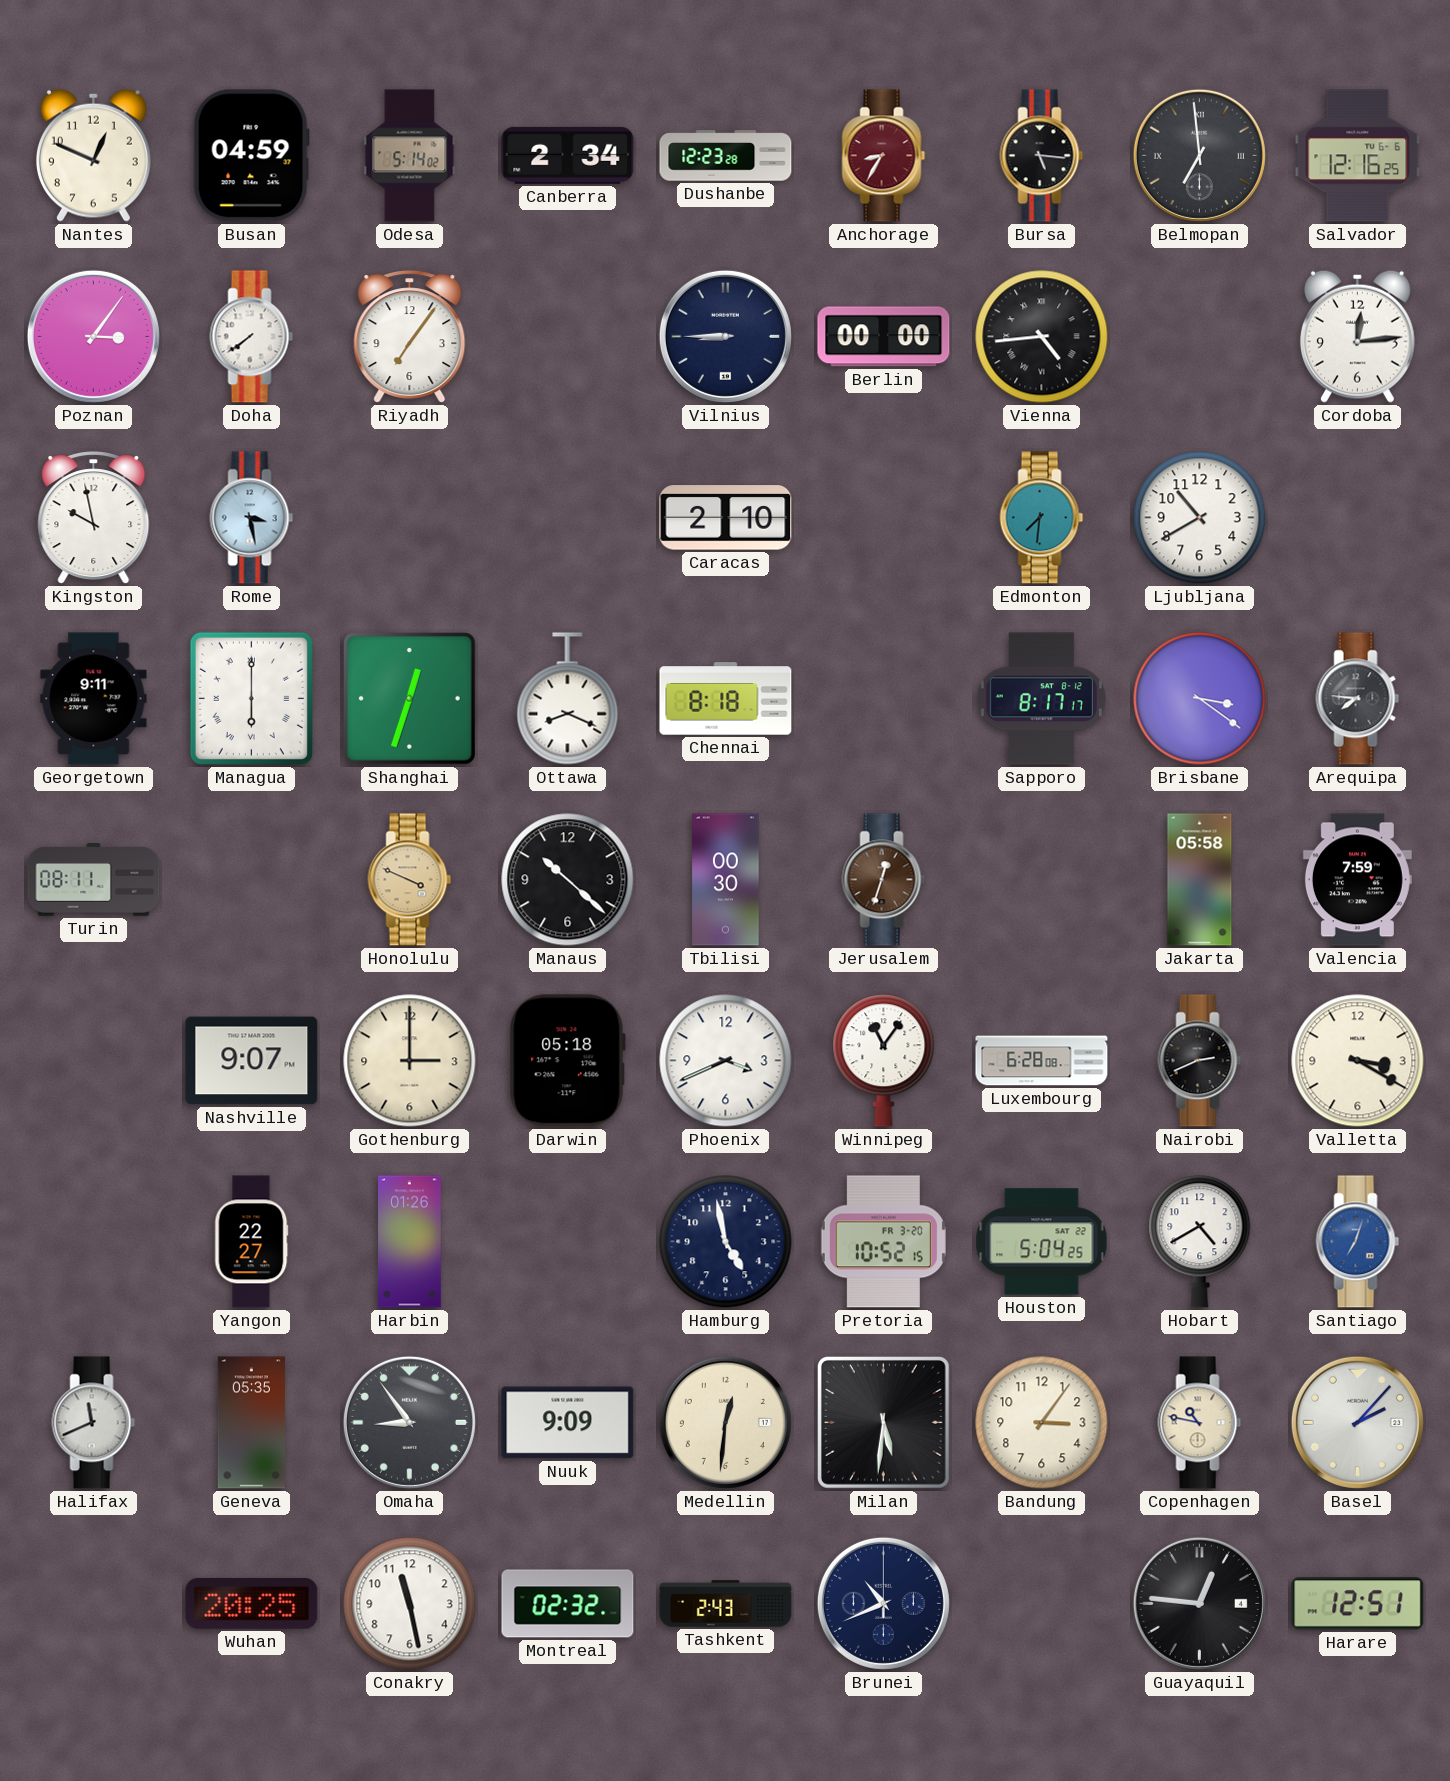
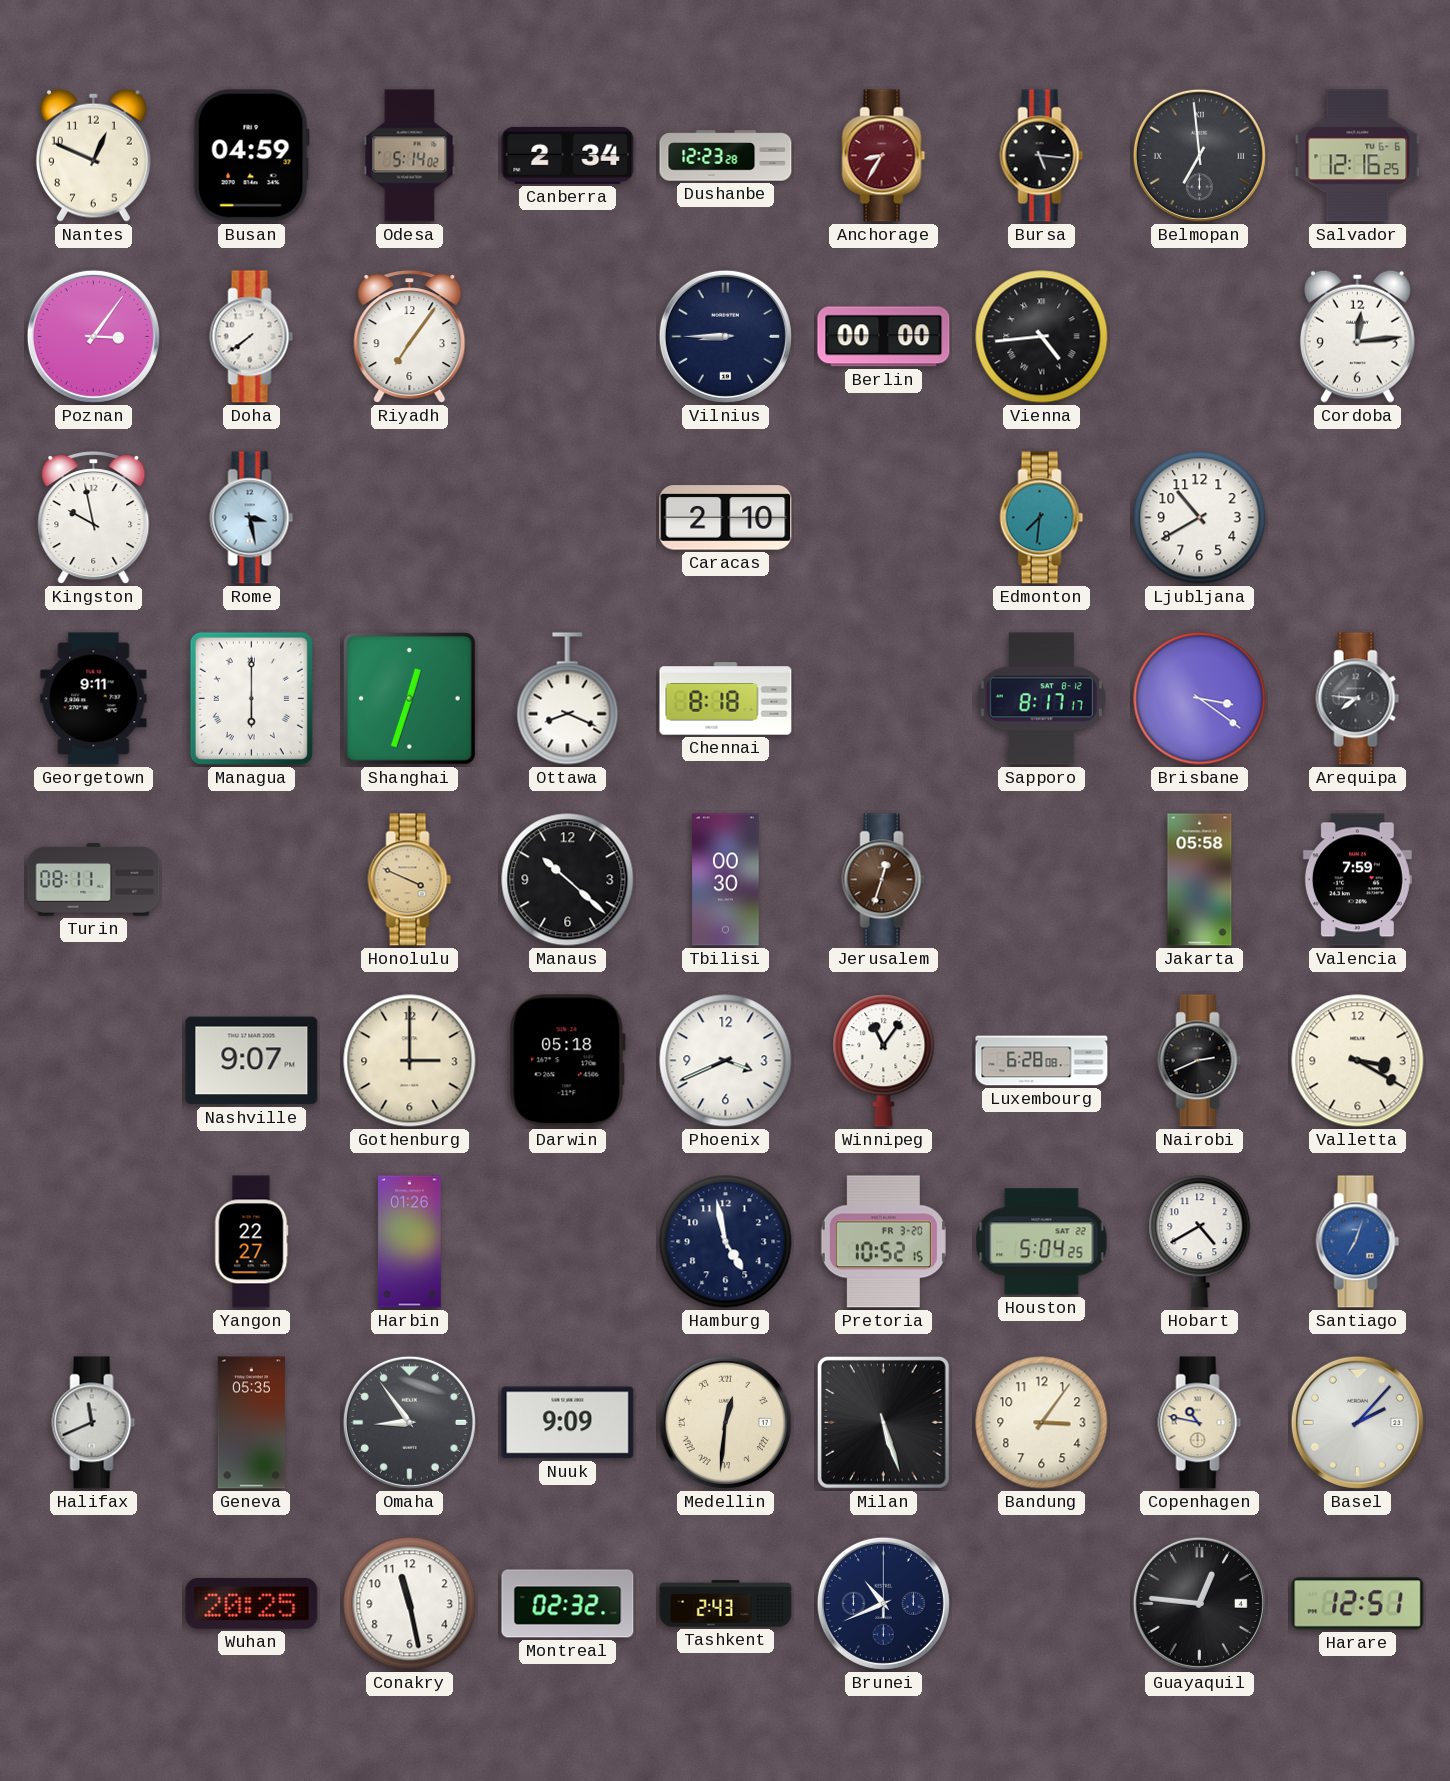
Medellin numerals: Arabic -> Roman
Milan: 5:31 -> 5:27
